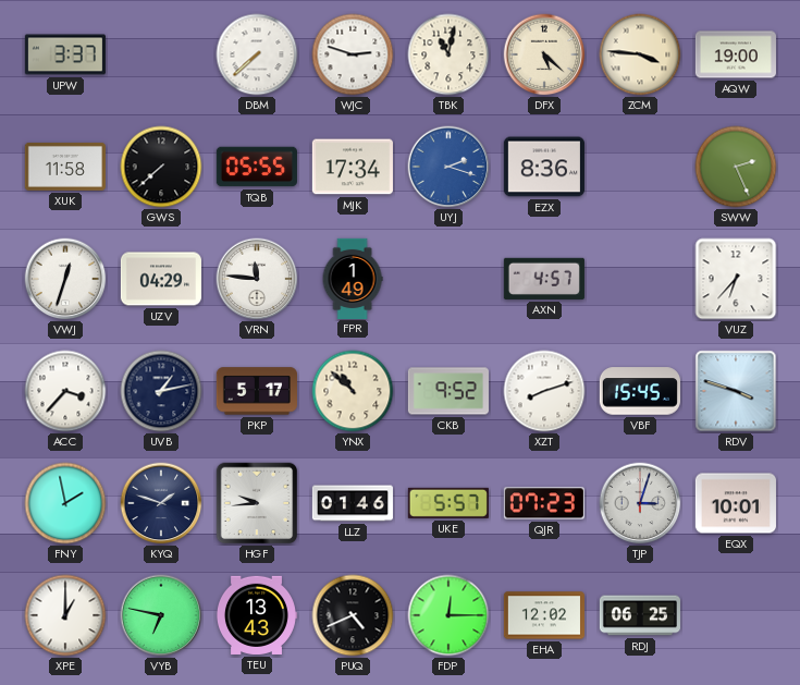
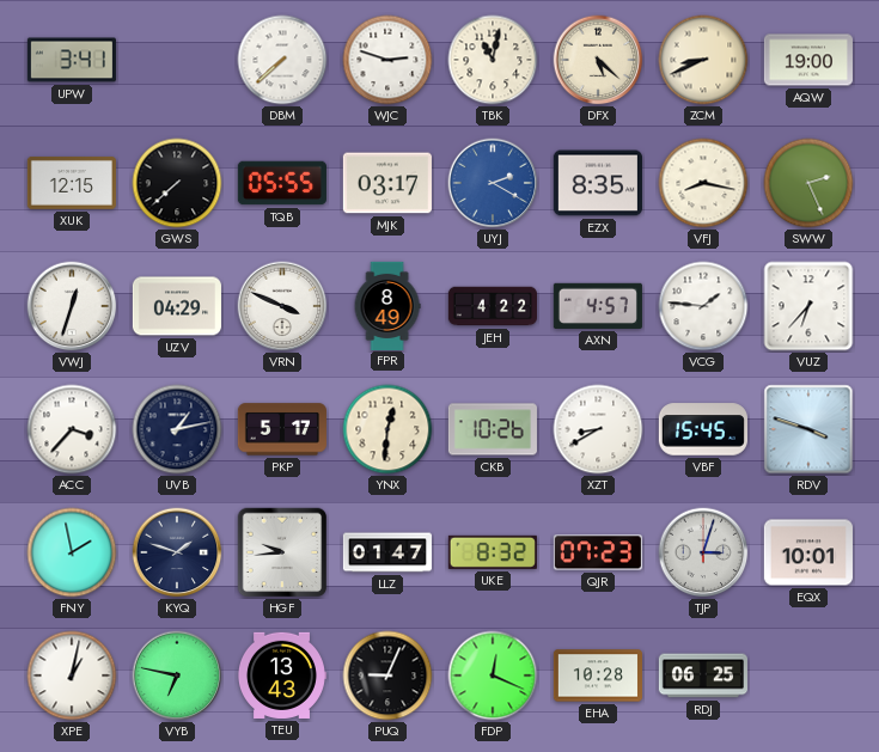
UPW: 3:37 -> 3:41
ZCM: 3:46 -> 8:41
XUK: 11:58 -> 12:15
MJK: 17:34 -> 03:17
UYJ: 2:18 -> 2:20
EZX: 8:36 -> 8:35
VFJ: none -> 8:17
VRN: 11:46 -> 3:49
FPR: 1:49 -> 8:49
JEH: none -> 4:22
VCG: none -> 1:46
YNX: 10:52 -> 12:31
CKB: 9:52 -> 10:26
XZT: 8:12 -> 8:40
LLZ: 01:46 -> 01:47
UKE: 5:57 -> 8:32
XPE: 1:00 -> 1:02
PUQ: 4:41 -> 9:04
FDP: 12:15 -> 12:19
EHA: 12:02 -> 10:28
